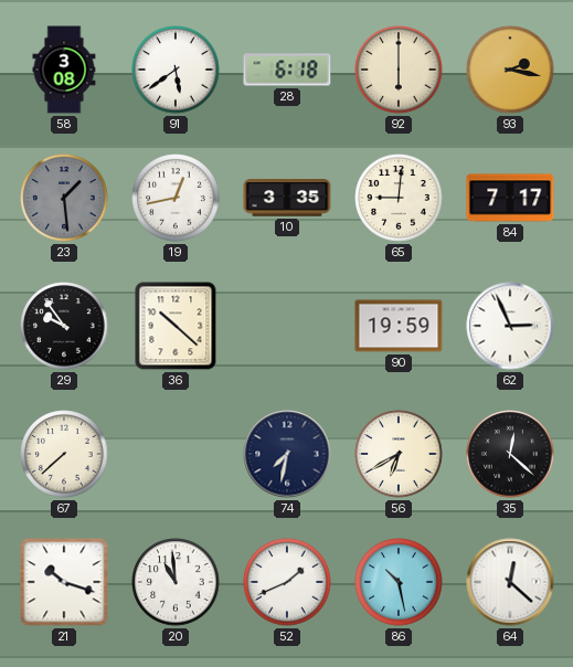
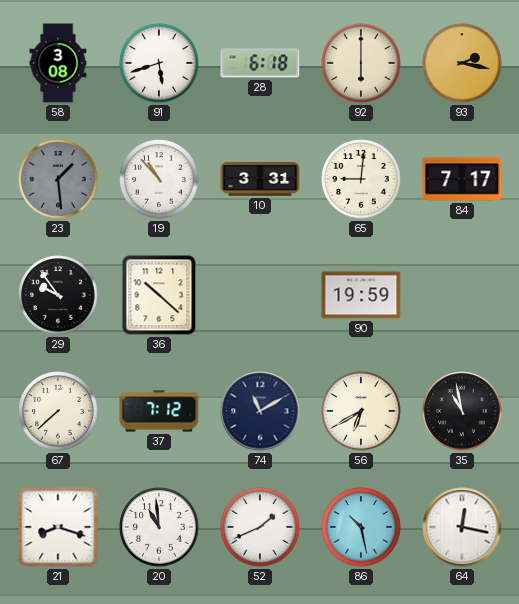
91: 5:39 -> 5:42
19: 12:43 -> 10:53
10: 3:35 -> 3:31
62: 2:56 -> none
37: none -> 7:12
74: 7:32 -> 11:10
35: 12:22 -> 10:58
21: 10:18 -> 8:18
64: 12:22 -> 12:17
